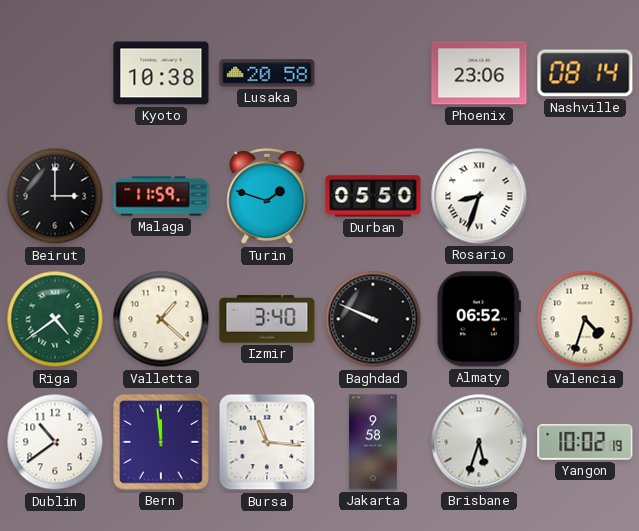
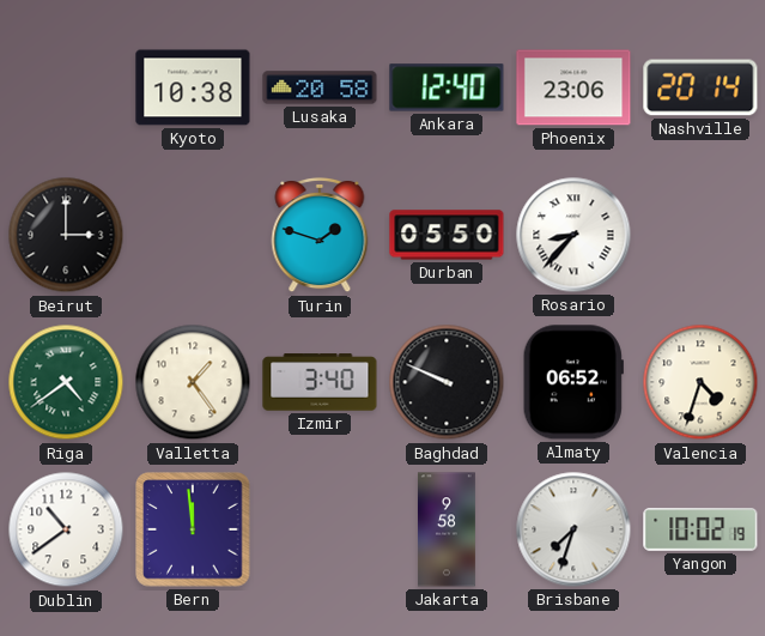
Ankara: none -> 12:40
Nashville: 08:14 -> 20:14
Malaga: 11:59 -> none
Rosario: 8:33 -> 8:37
Valletta: 1:22 -> 1:24
Bursa: 11:16 -> none
Brisbane: 5:33 -> 7:33
